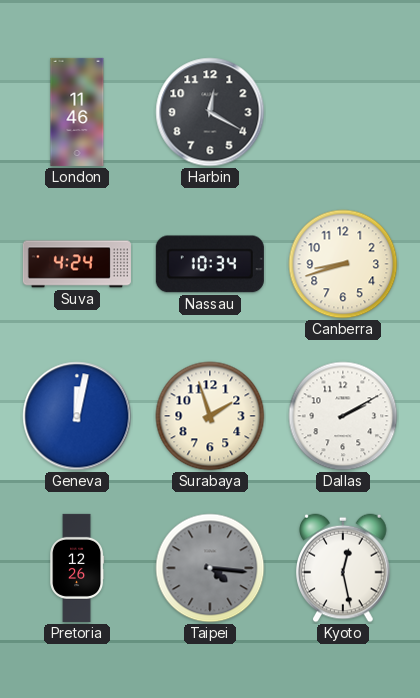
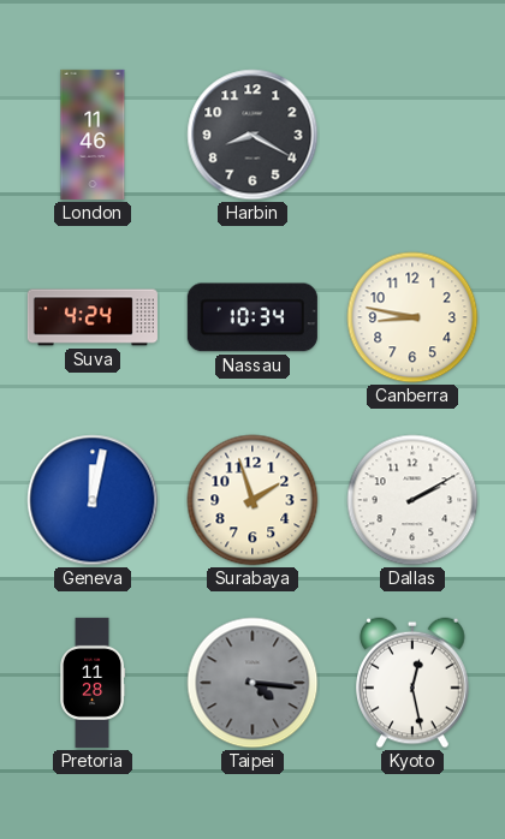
Harbin: 12:20 -> 8:20
Canberra: 8:42 -> 8:47
Pretoria: 12:26 -> 11:28
